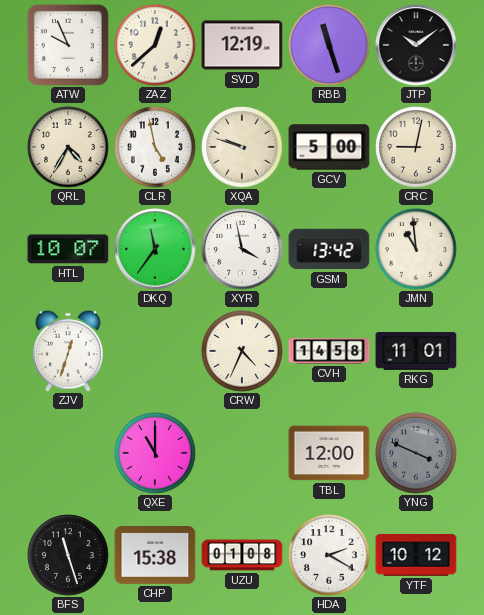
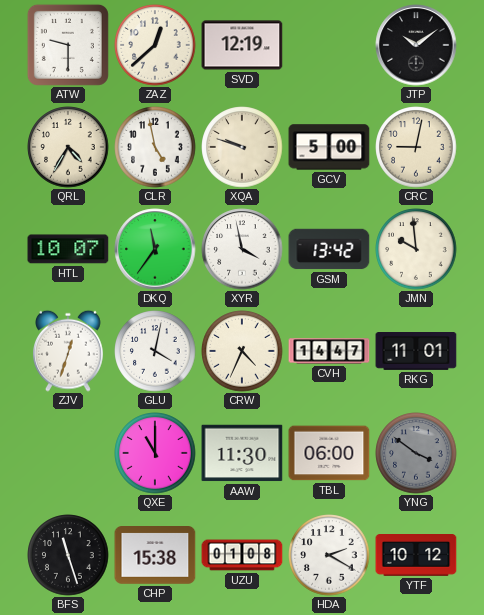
ATW: 9:56 -> 9:30
RBB: 11:27 -> none
JMN: 10:59 -> 9:59
GLU: none -> 4:02
CVH: 14:58 -> 14:47
AAW: none -> 11:30
TBL: 12:00 -> 06:00
YNG: 3:49 -> 3:51
